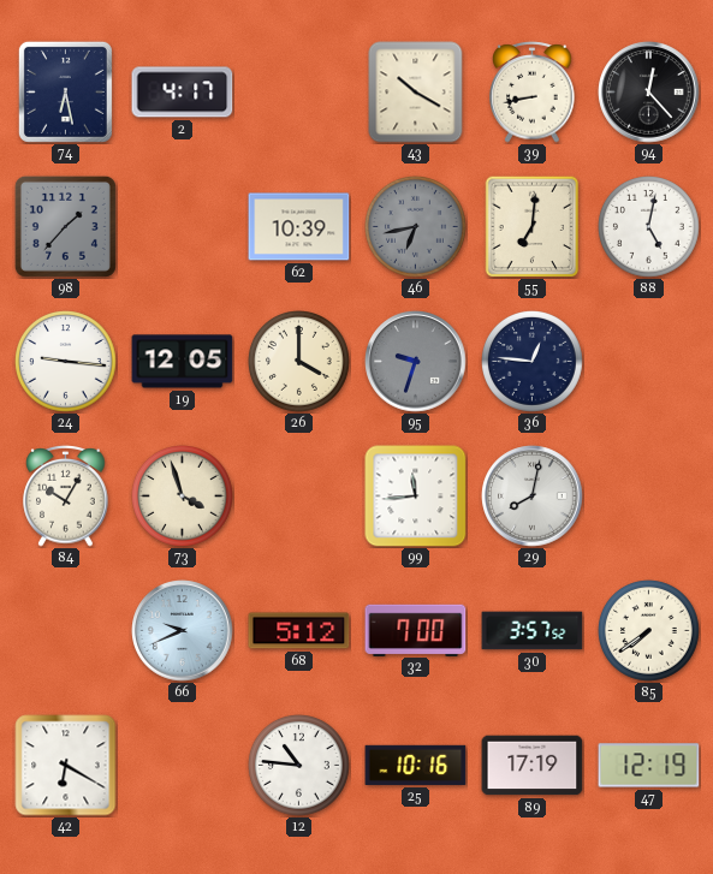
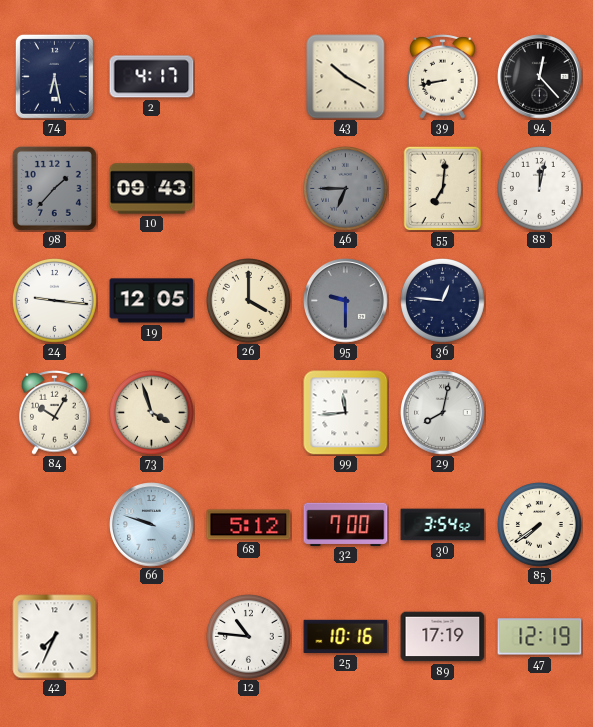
10: none -> 09:43
62: 10:39 -> none
46: 6:43 -> 6:45
88: 5:02 -> 12:02
95: 9:33 -> 9:30
66: 9:41 -> 9:48
30: 3:57 -> 3:54
42: 6:20 -> 7:34
